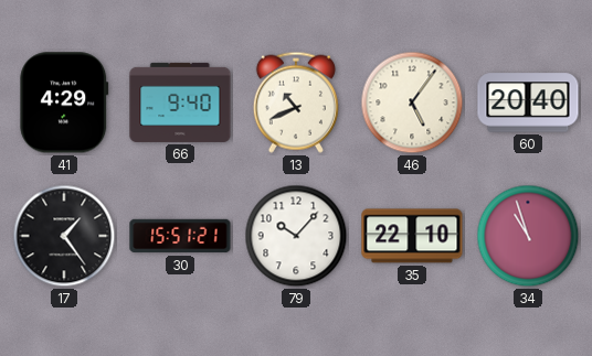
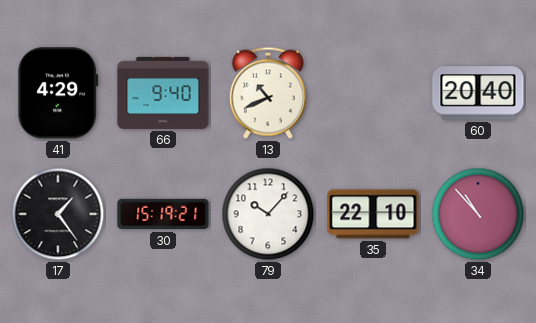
46: 5:06 -> none
30: 15:51 -> 15:19
34: 10:57 -> 10:53
